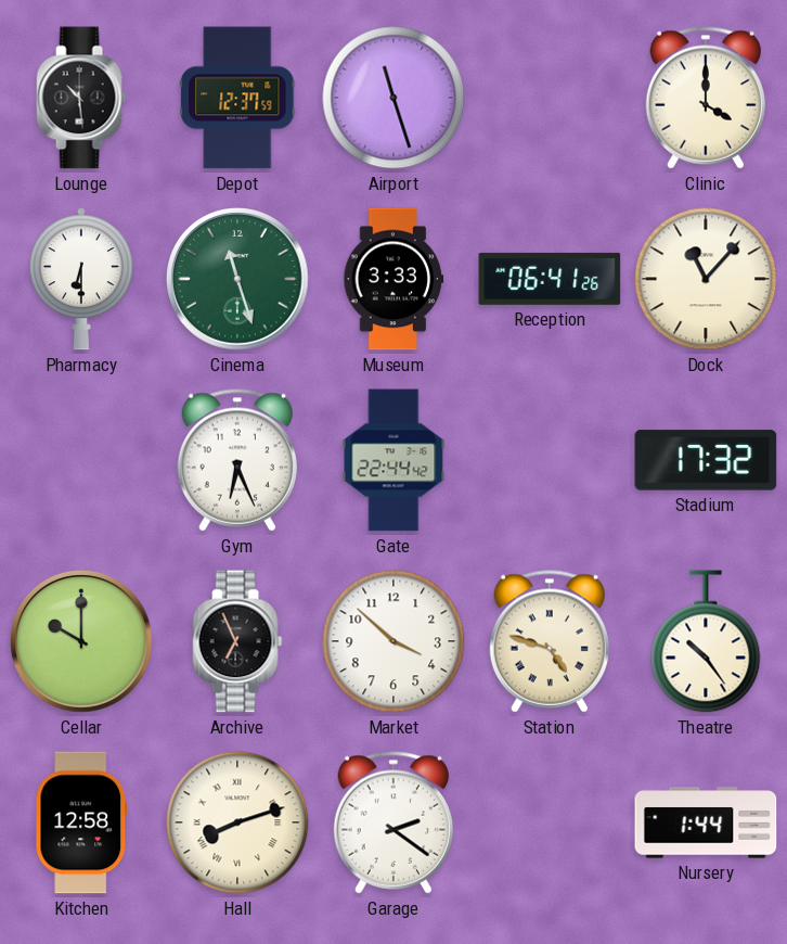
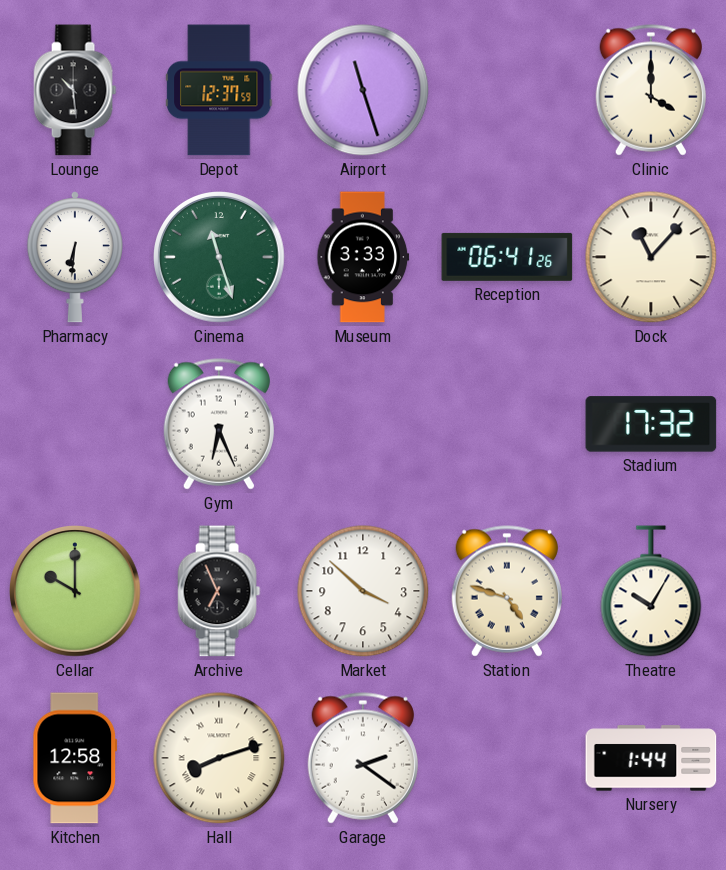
Pharmacy: 6:30 -> 6:31
Gate: 22:44 -> none
Theatre: 10:24 -> 10:05
